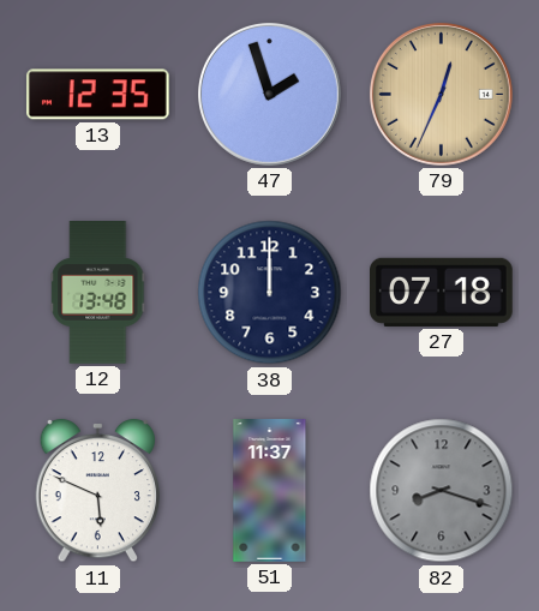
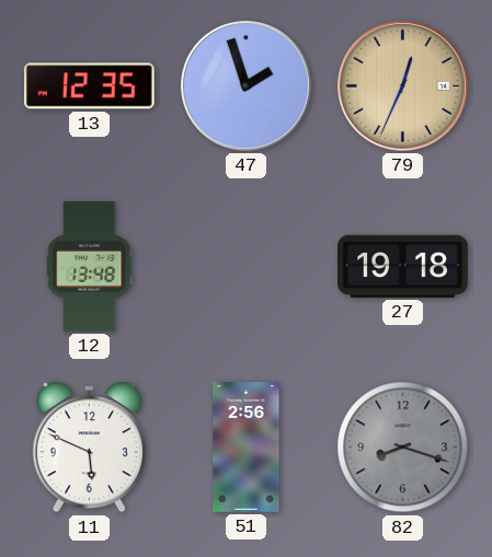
38: 12:00 -> none
27: 07:18 -> 19:18
51: 11:37 -> 2:56
